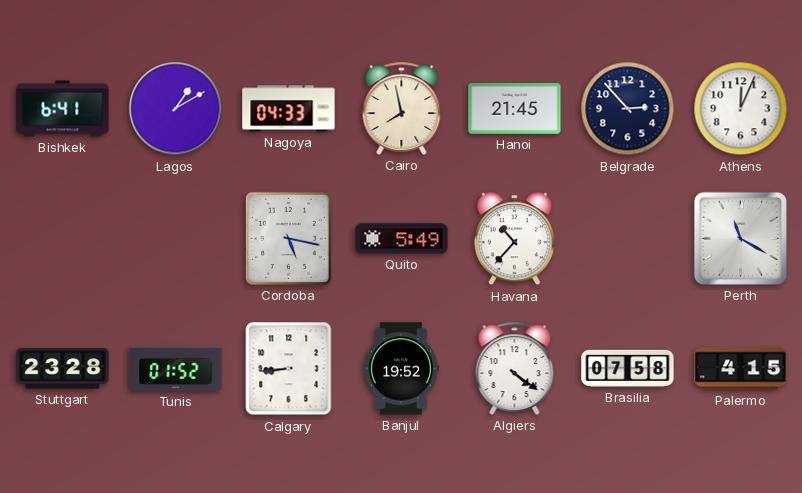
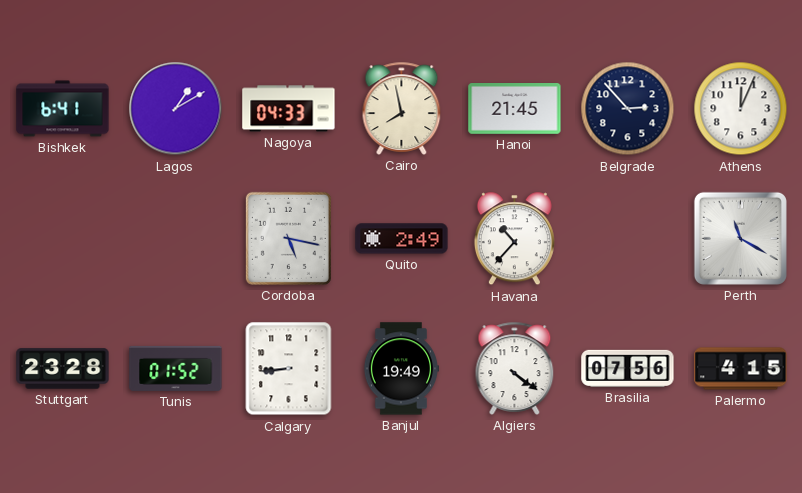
Quito: 5:49 -> 2:49
Banjul: 19:52 -> 19:49
Brasilia: 07:58 -> 07:56
